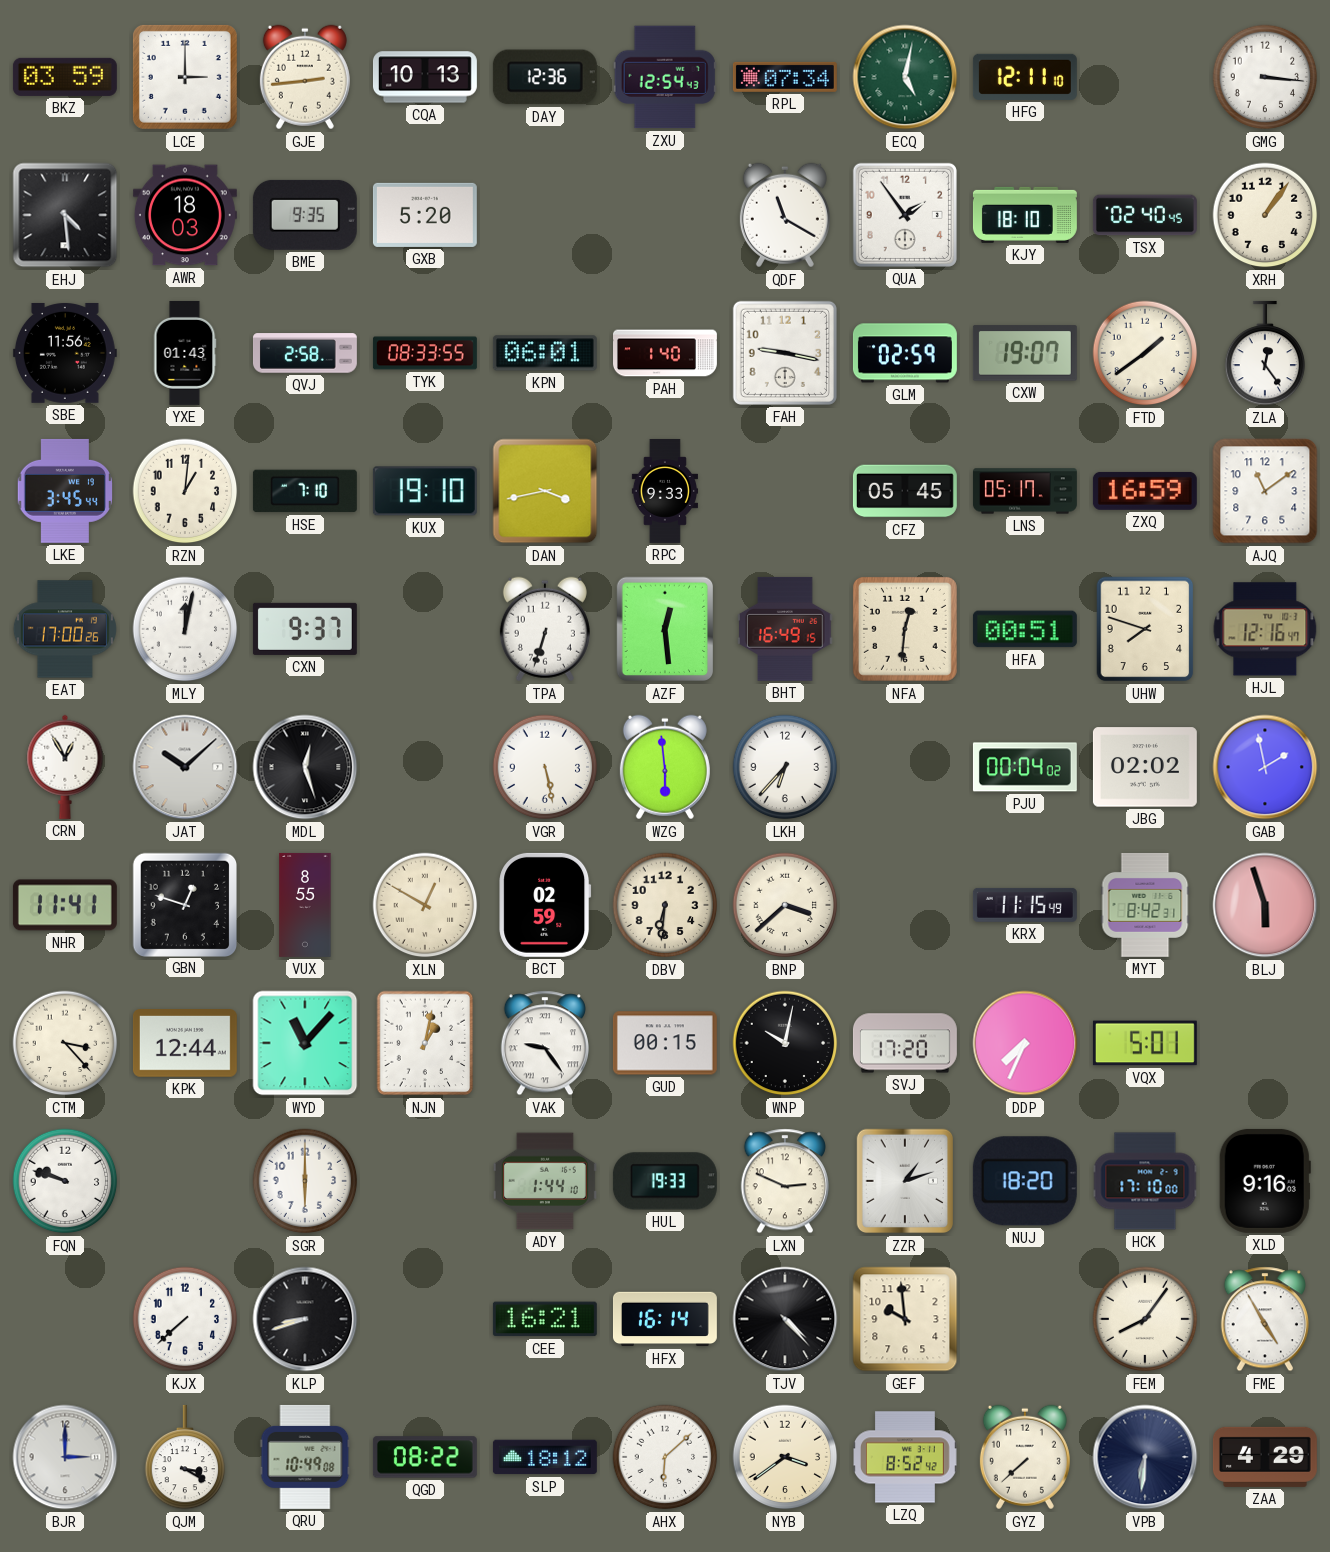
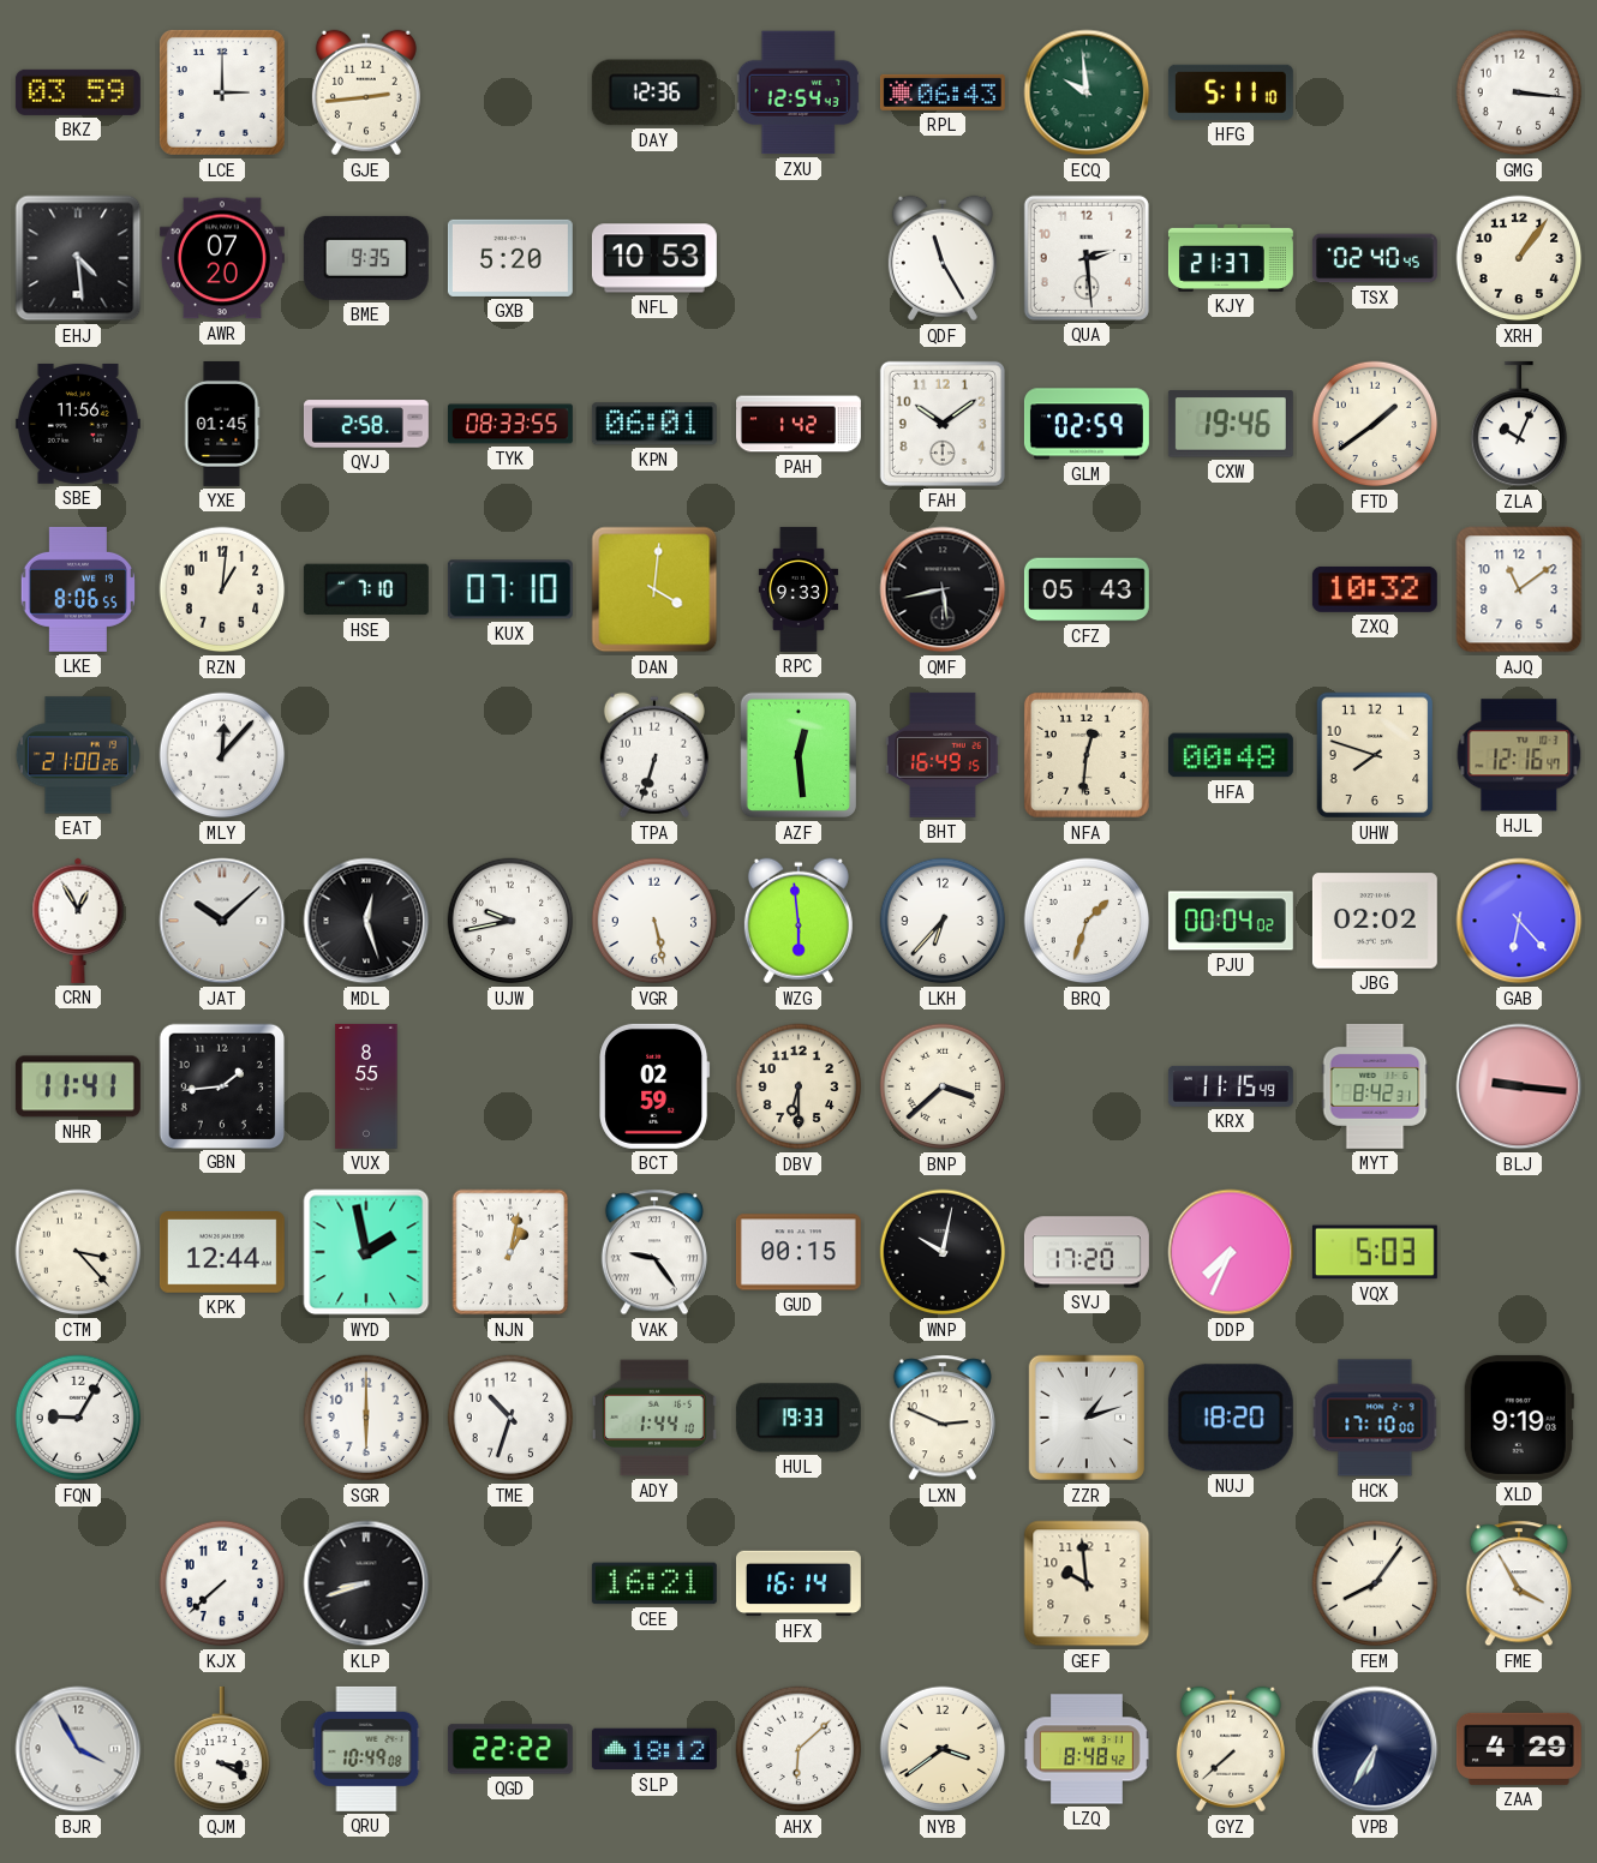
CQA: 10:13 -> none
RPL: 07:34 -> 06:43
ECQ: 5:02 -> 9:59
HFG: 12:11 -> 5:11
AWR: 18:03 -> 07:20
NFL: none -> 10:53
QDF: 11:20 -> 11:25
QUA: 1:54 -> 2:29
KJY: 18:10 -> 21:37
YXE: 01:43 -> 01:45
PAH: 1:40 -> 1:42
FAH: 9:17 -> 10:09
CXW: 19:07 -> 19:46
ZLA: 12:24 -> 10:04
LKE: 3:45 -> 8:06
KUX: 19:10 -> 07:10
DAN: 3:43 -> 4:01
QMF: none -> 5:43
CFZ: 05:45 -> 05:43
LNS: 05:17 -> none
ZXQ: 16:59 -> 10:32
EAT: 17:00 -> 21:00
MLY: 12:02 -> 12:07
CXN: 9:37 -> none
HFA: 00:51 -> 00:48
UJW: none -> 9:43
BRQ: none -> 1:33
GAB: 1:58 -> 6:23
GBN: 12:48 -> 1:44
XLN: 12:50 -> none
DBV: 6:31 -> 6:30
BLJ: 5:57 -> 9:16
WYD: 11:07 -> 1:58
VQX: 5:01 -> 5:03
FQN: 9:48 -> 9:05
TME: none -> 10:33
XLD: 9:16 -> 9:19
TJV: 4:23 -> none
FME: 4:55 -> 3:55
BJR: 3:00 -> 3:55
QGD: 08:22 -> 22:22
LZQ: 8:52 -> 8:48
VPB: 6:31 -> 6:35
